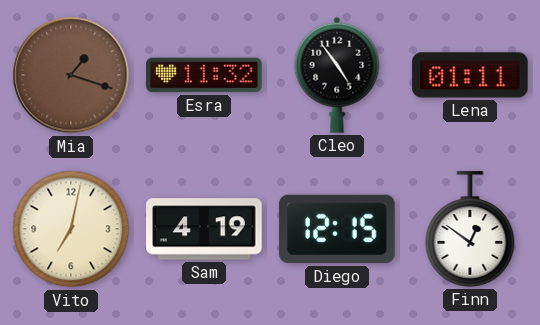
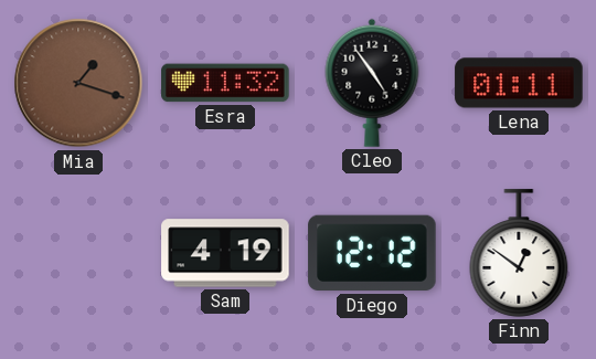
Vito: 7:02 -> none
Diego: 12:15 -> 12:12
